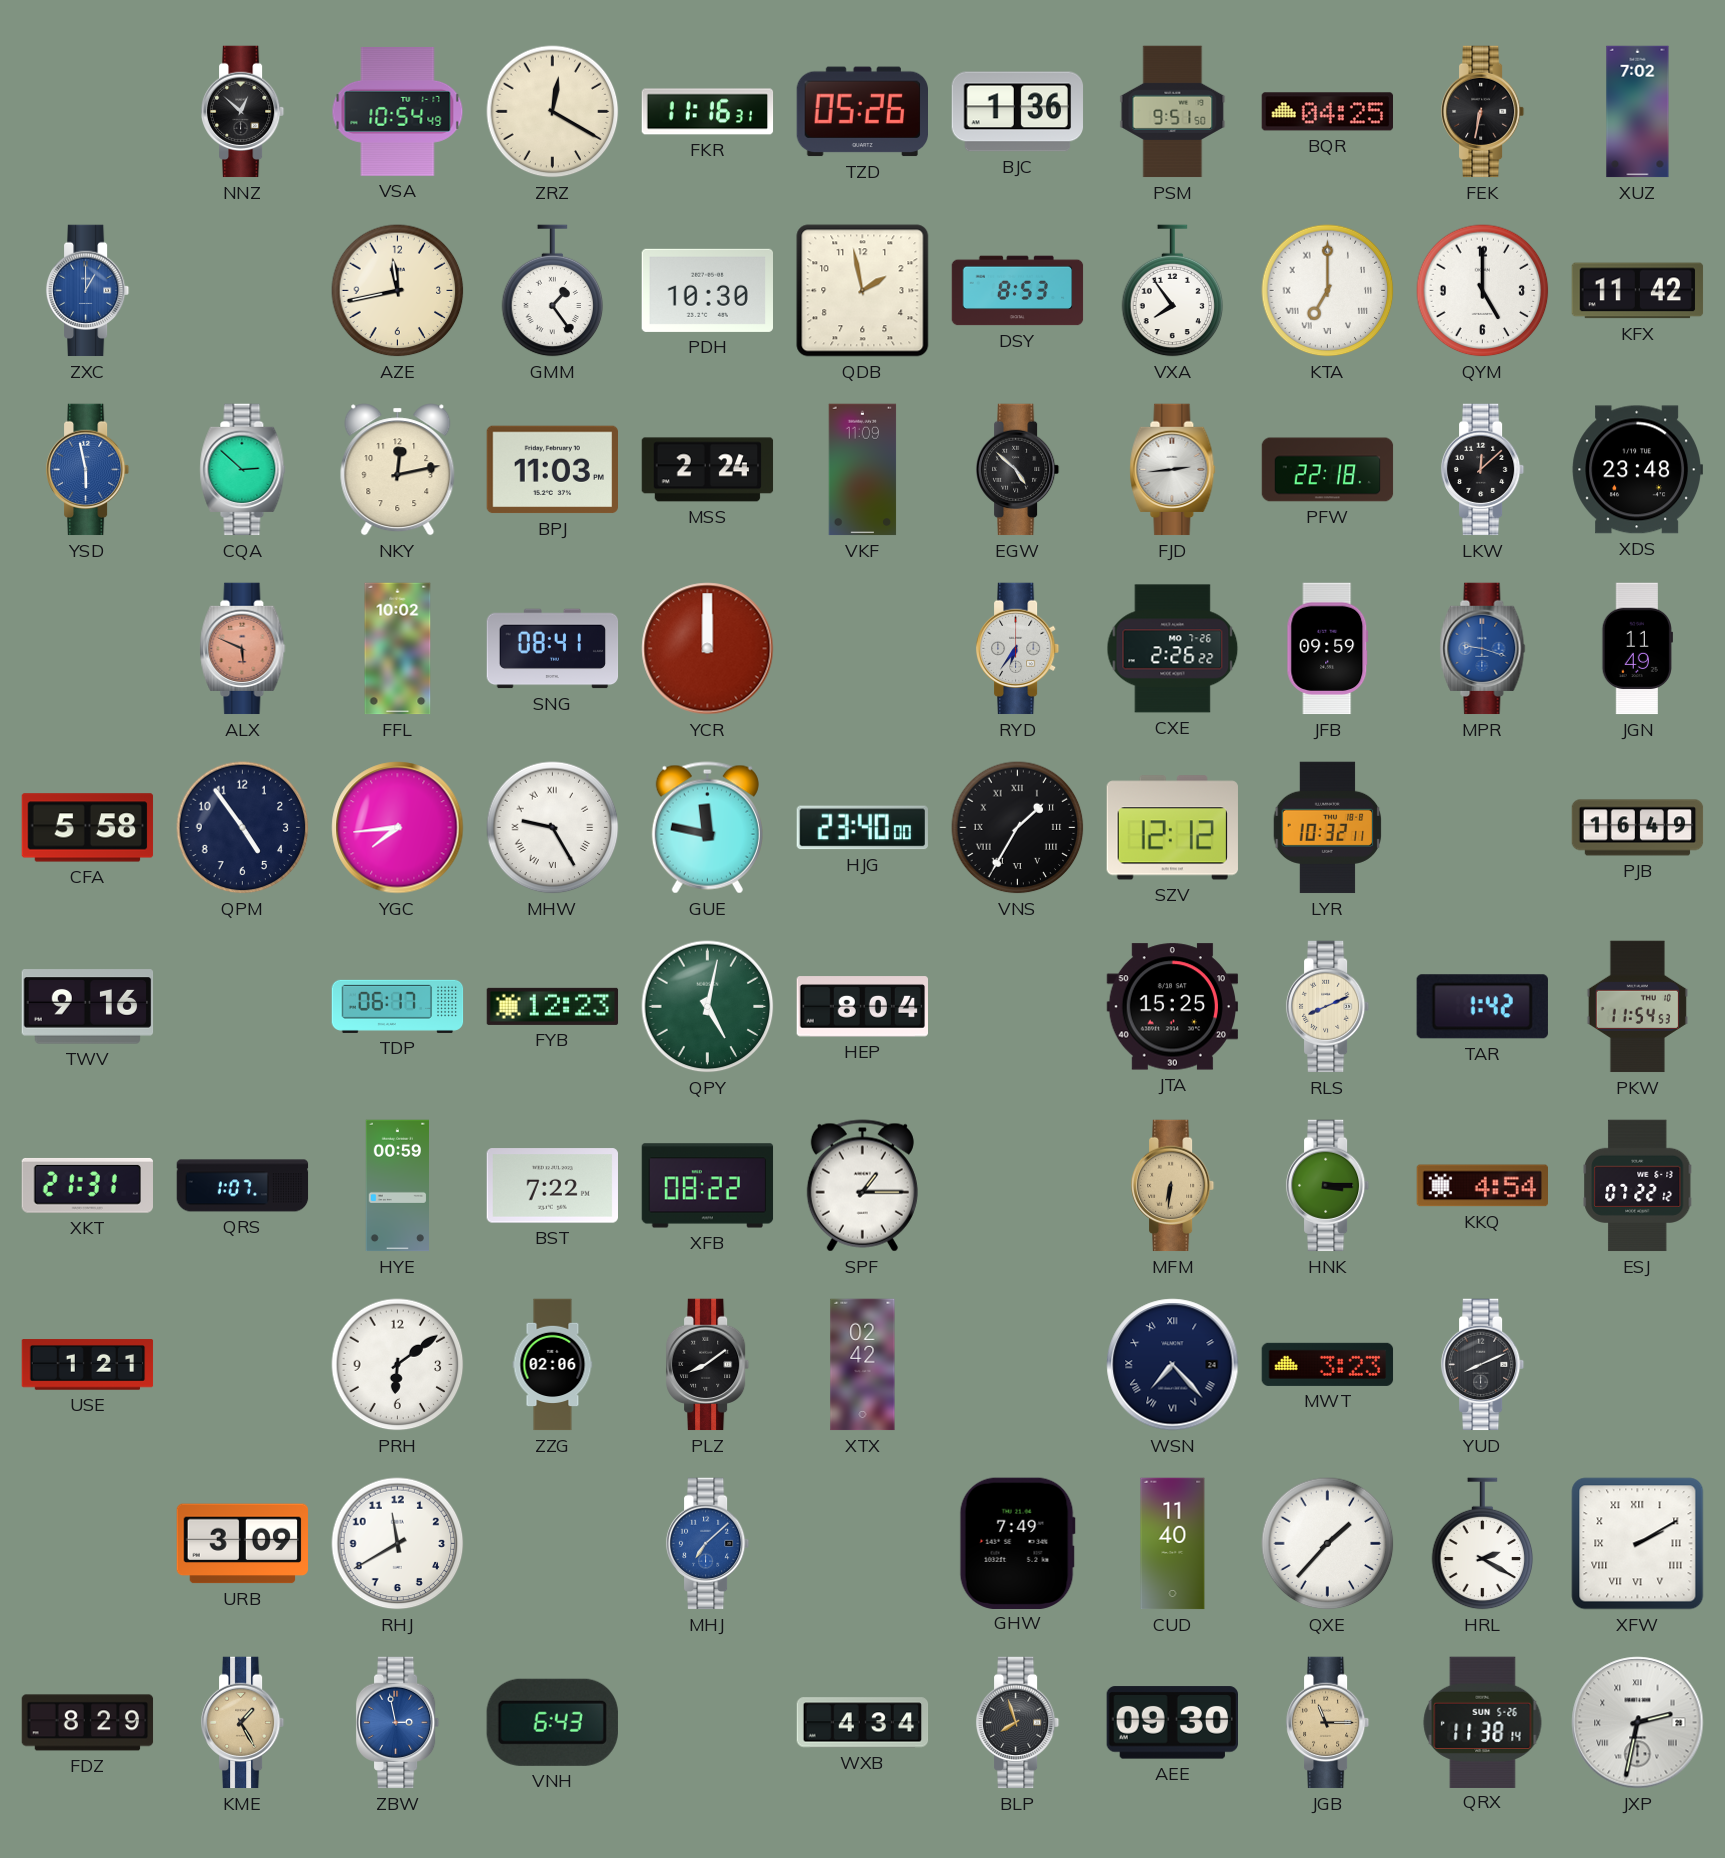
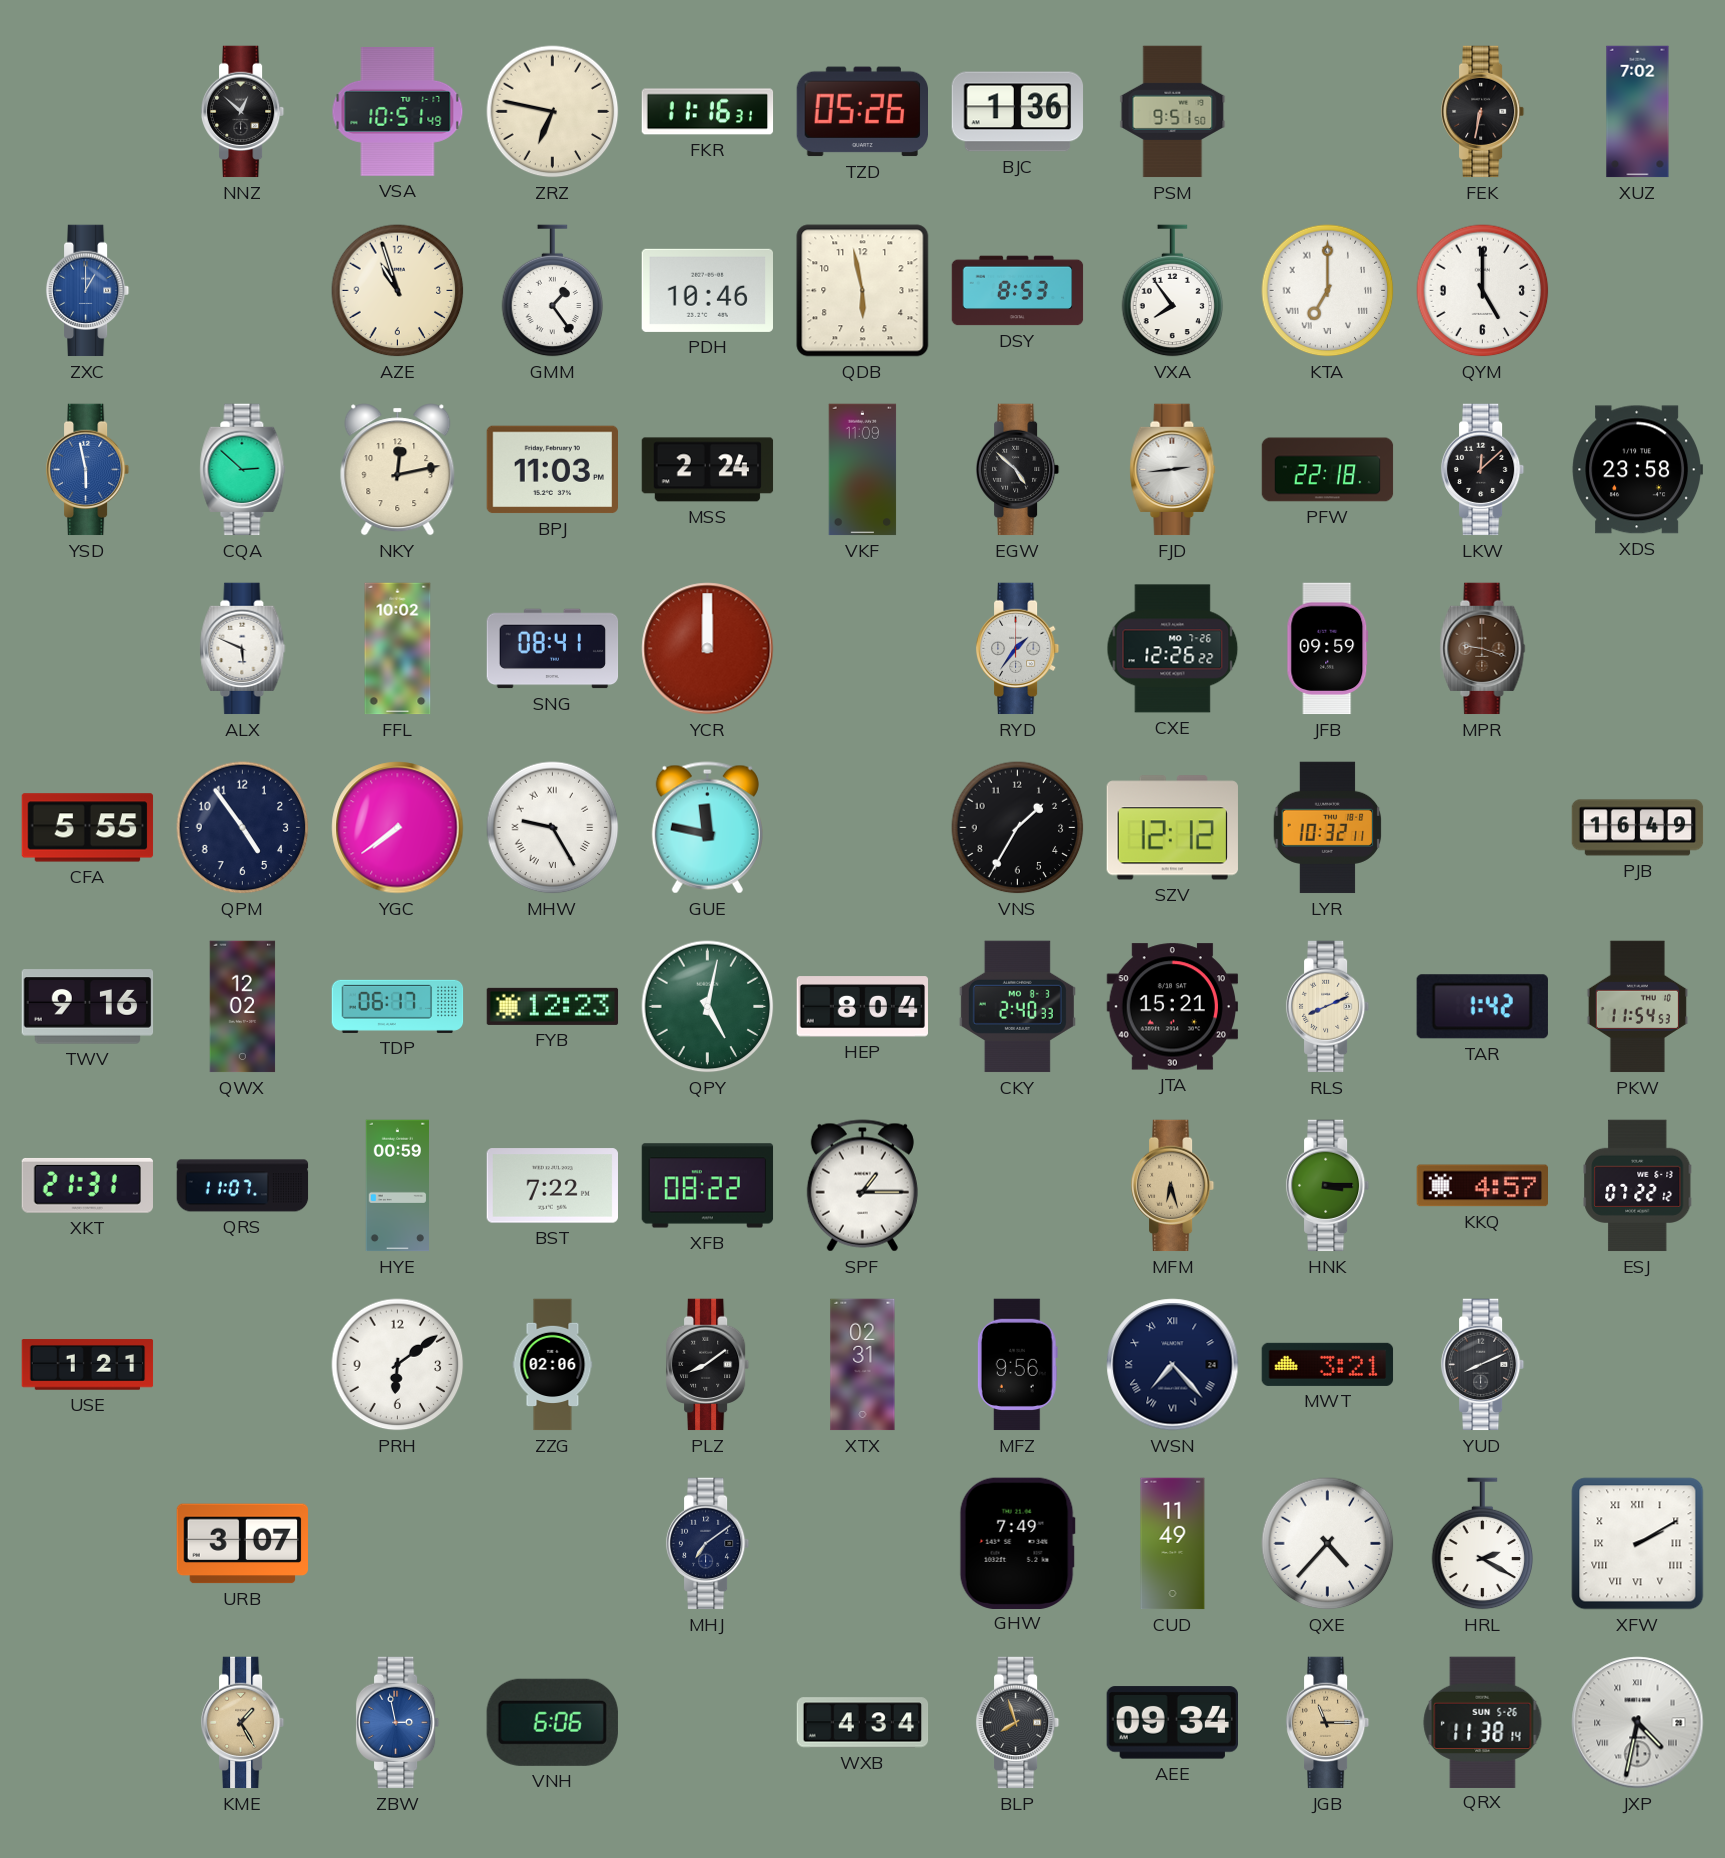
VSA: 10:54 -> 10:51
ZRZ: 12:20 -> 6:47
BQR: 04:25 -> none
AZE: 11:43 -> 10:57
PDH: 10:30 -> 10:46
QDB: 1:58 -> 5:58
KFX: 11:42 -> none
XDS: 23:48 -> 23:58
ALX dial: salmon -> white
RYD: 6:36 -> 1:36
CXE: 2:26 -> 12:26
MPR dial: blue -> brown
JGN: 11:49 -> none
CFA: 5:58 -> 5:55
YGC: 7:44 -> 7:39
HJG: 23:40 -> none
VNS numerals: Roman -> Arabic
QWX: none -> 12:02
CKY: none -> 2:40
JTA: 15:25 -> 15:21
QRS: 1:07 -> 11:07
MFM: 6:31 -> 6:27
KKQ: 4:54 -> 4:57
XTX: 02:42 -> 02:31
MFZ: none -> 9:56
MWT: 3:23 -> 3:21
URB: 3:09 -> 3:07
RHJ: 11:40 -> none
MHJ: 7:08 -> 7:09
MHJ dial: blue -> navy
CUD: 11:40 -> 11:49
QXE: 1:37 -> 4:37
FDZ: 8:29 -> none
VNH: 6:43 -> 6:06
AEE: 09:30 -> 09:34
JXP: 2:32 -> 4:32
